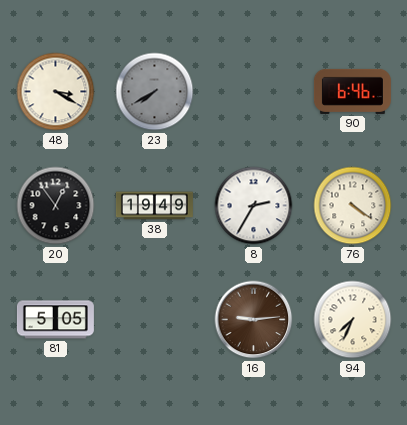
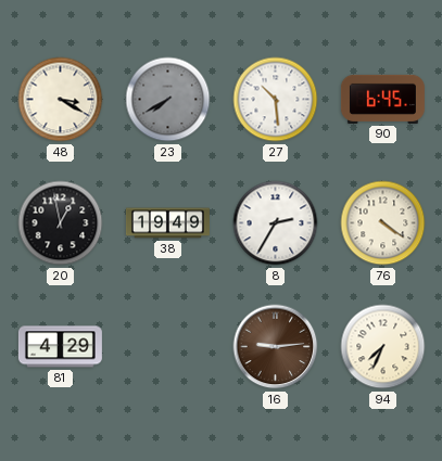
27: none -> 10:29
90: 6:46 -> 6:45
20: 12:54 -> 12:58
81: 5:05 -> 4:29
